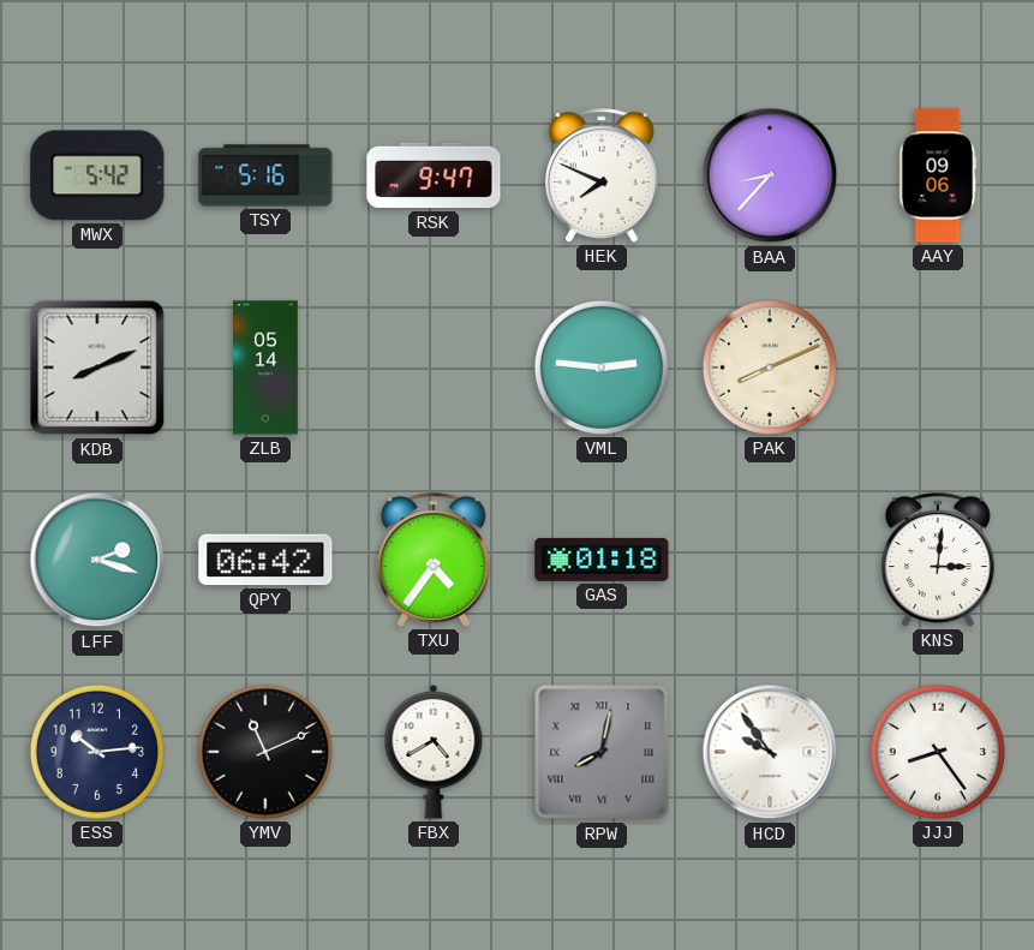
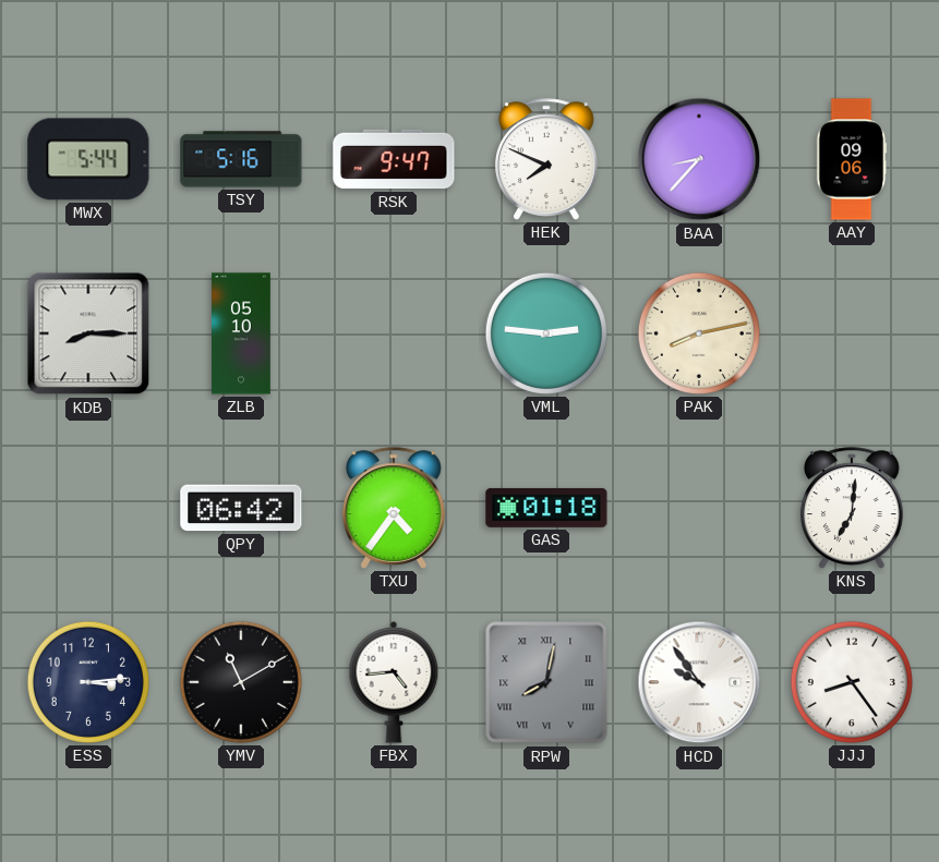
MWX: 5:42 -> 5:44
KDB: 8:11 -> 8:15
ZLB: 05:14 -> 05:10
PAK: 8:11 -> 8:13
LFF: 2:18 -> none
KNS: 3:01 -> 7:01
ESS: 10:14 -> 3:14
YMV: 11:11 -> 11:10
FBX: 4:40 -> 4:44
